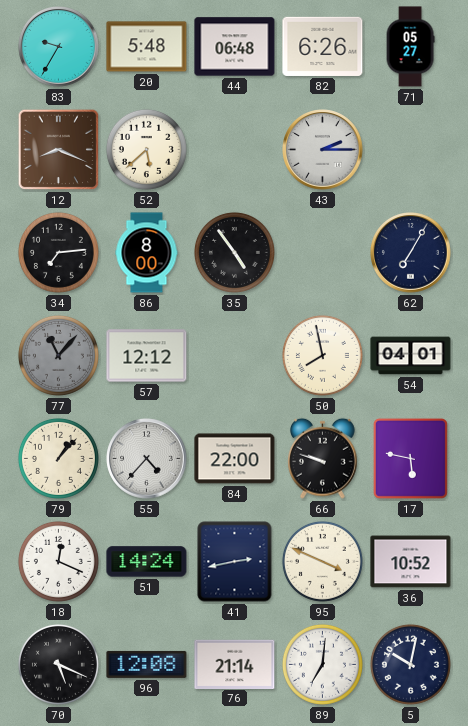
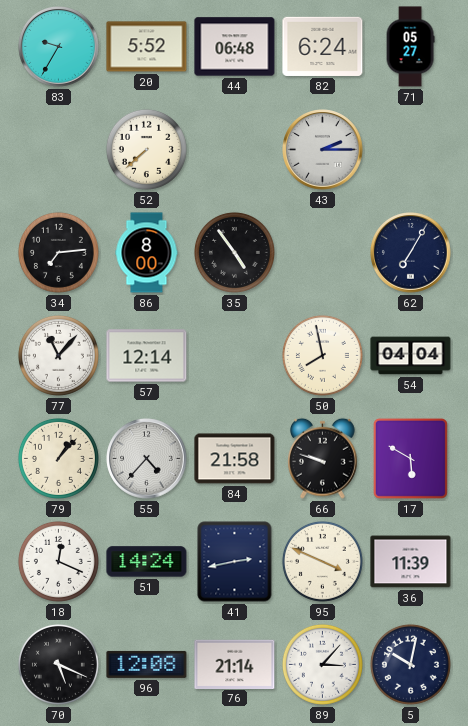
20: 5:48 -> 5:52
82: 6:26 -> 6:24
12: 8:19 -> none
52: 5:38 -> 7:38
77 dial: grey -> white
57: 12:12 -> 12:14
54: 04:01 -> 04:04
84: 22:00 -> 21:58
17: 5:47 -> 5:50
36: 10:52 -> 11:39
89: 7:01 -> 3:07
